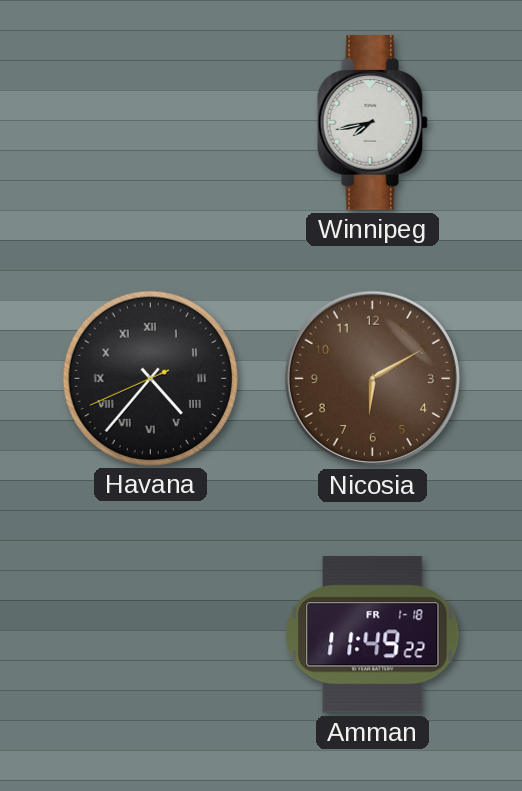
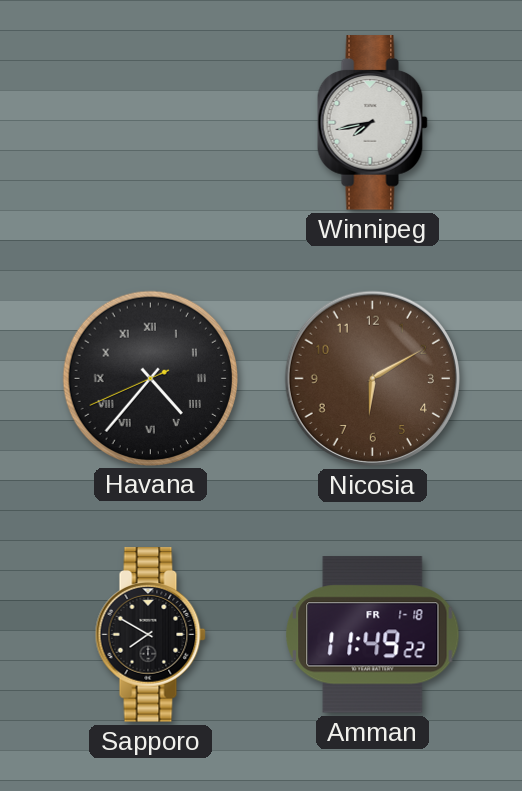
Sapporo: none -> 7:50
